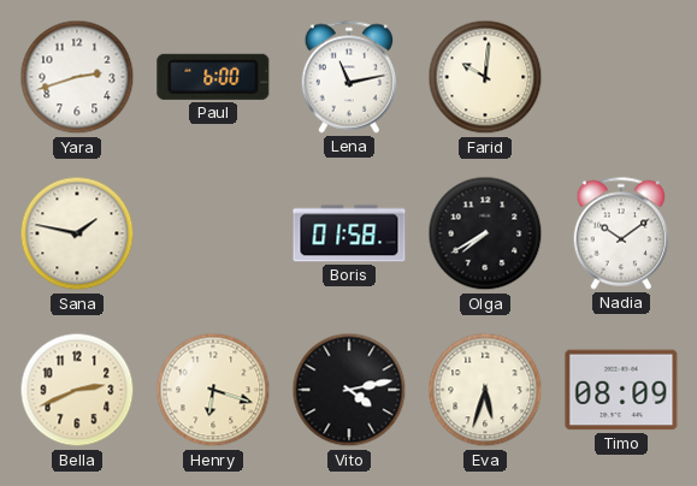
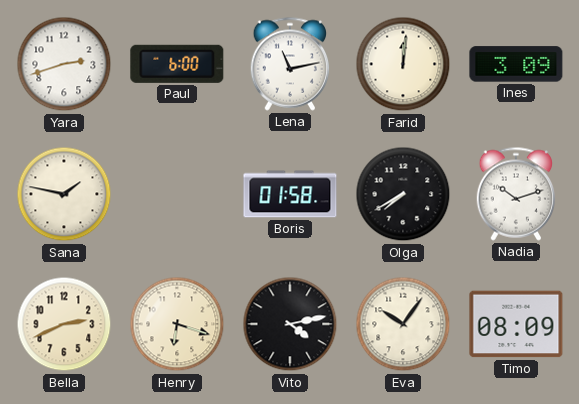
Farid: 10:01 -> 12:01
Ines: none -> 3:09
Nadia: 10:09 -> 10:12
Eva: 5:33 -> 10:06
